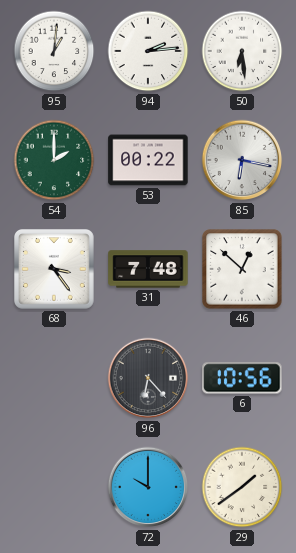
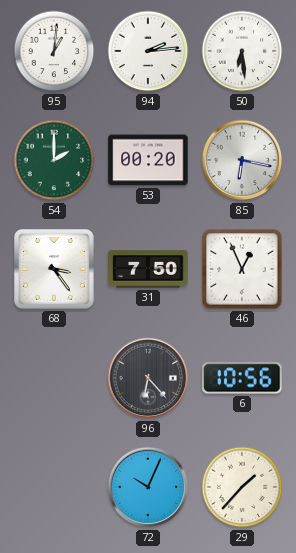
53: 00:22 -> 00:20
31: 7:48 -> 7:50
46: 12:52 -> 12:56
72: 10:00 -> 10:04
29: 1:39 -> 1:37
